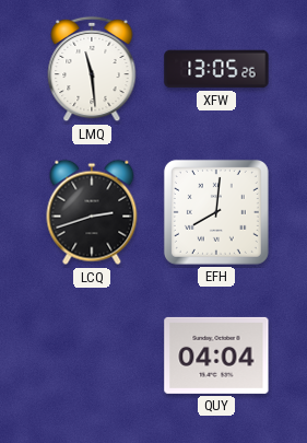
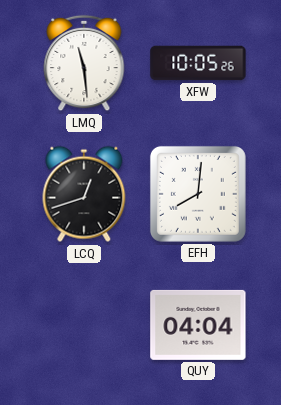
XFW: 13:05 -> 10:05
LCQ: 2:42 -> 12:42
